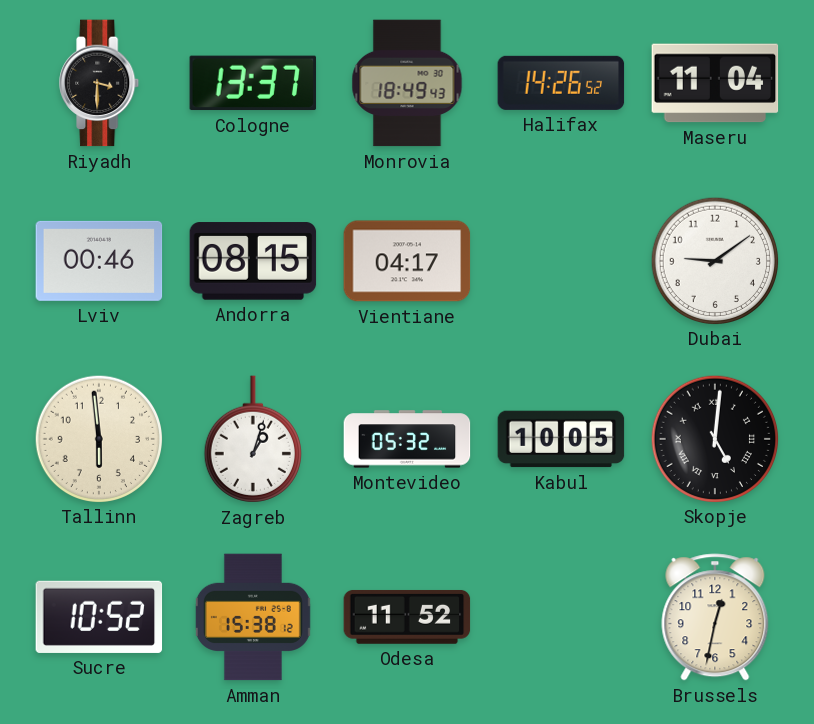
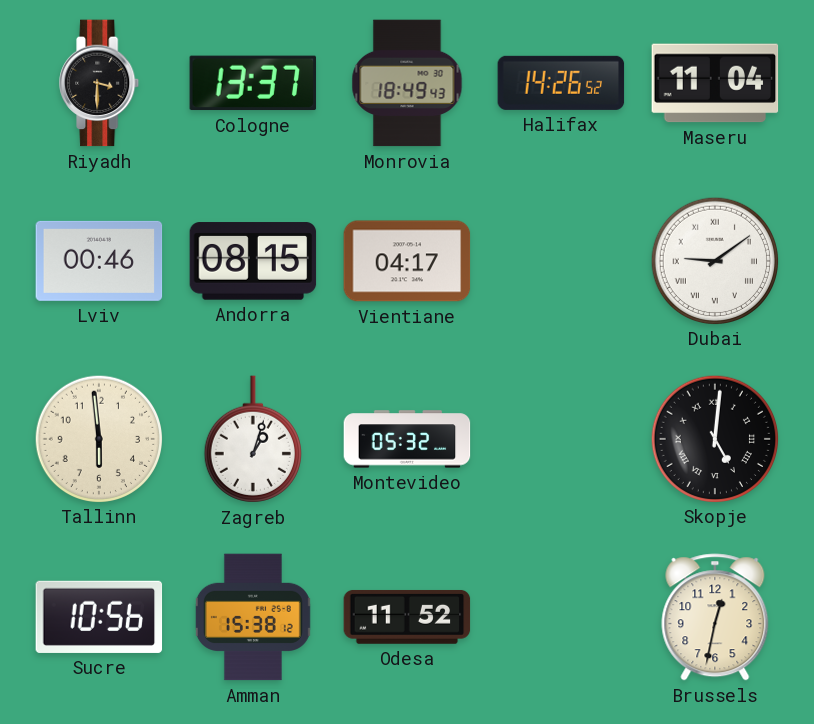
Dubai numerals: Arabic -> Roman
Kabul: 10:05 -> none
Sucre: 10:52 -> 10:56
